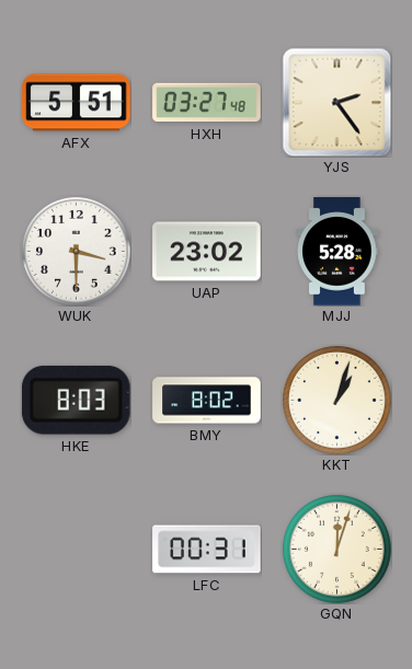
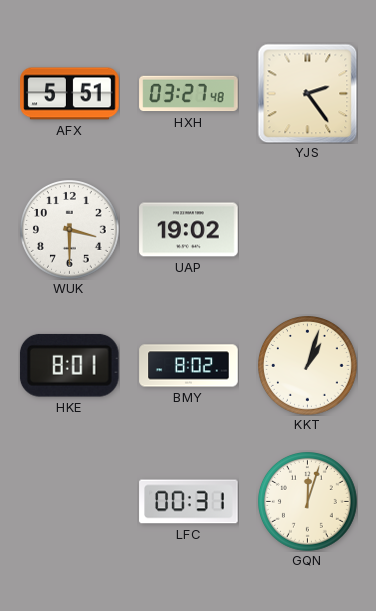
UAP: 23:02 -> 19:02
MJJ: 5:28 -> none
HKE: 8:03 -> 8:01
